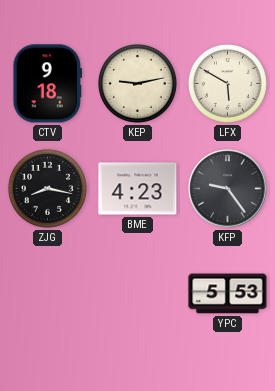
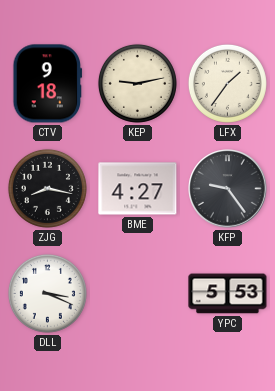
LFX: 5:50 -> 1:36
BME: 4:23 -> 4:27
DLL: none -> 3:19
